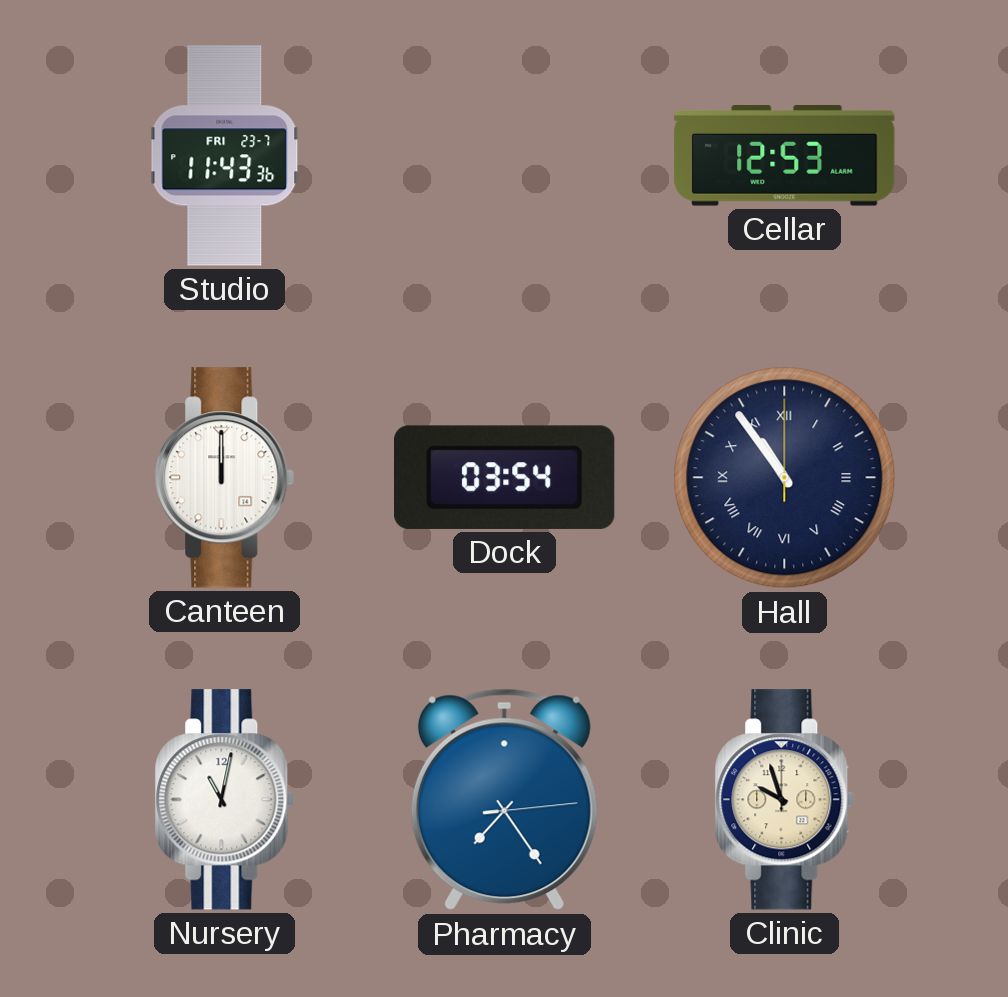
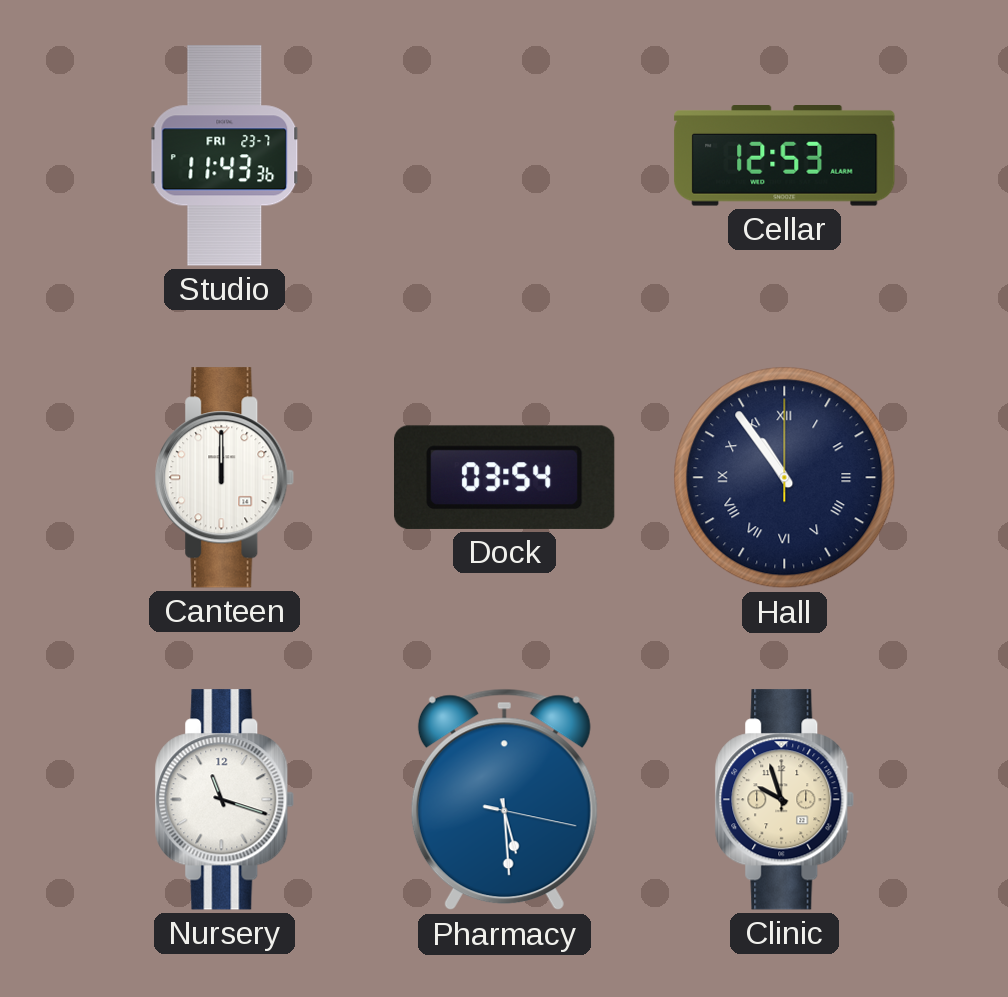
Nursery: 11:02 -> 11:18
Pharmacy: 7:24 -> 5:29
